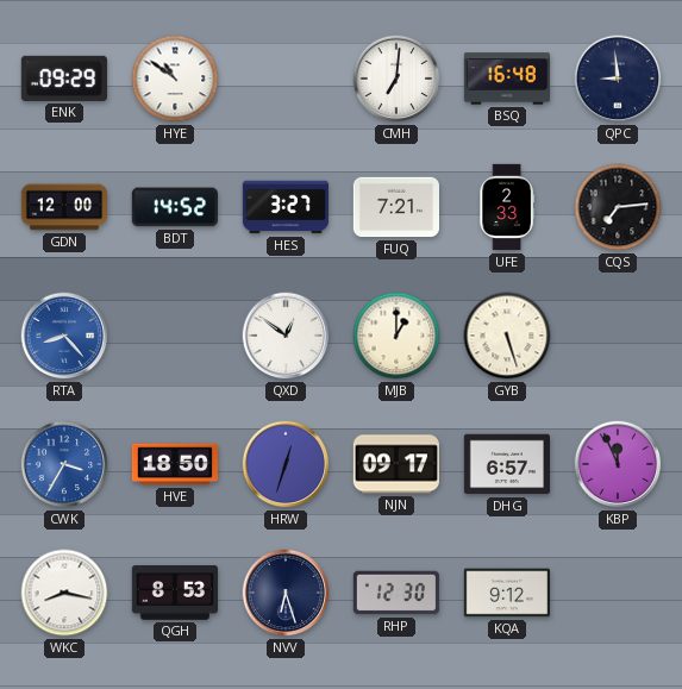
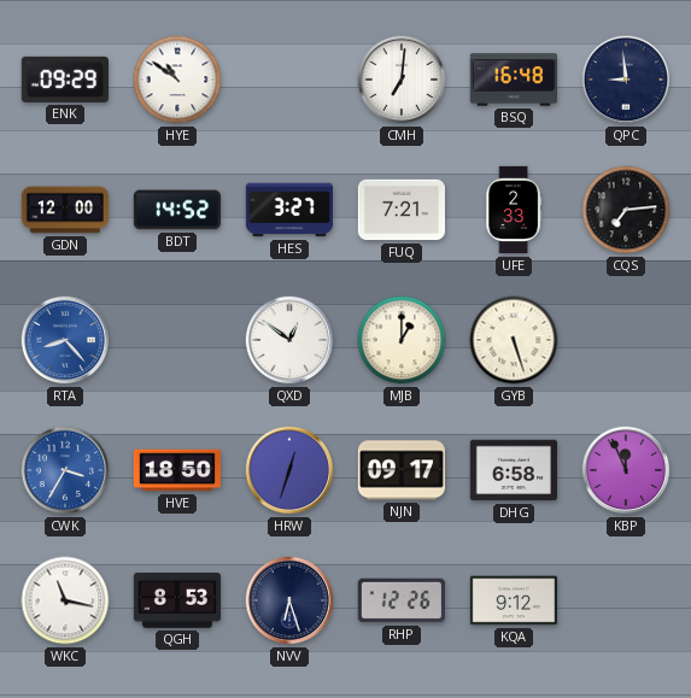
DHG: 6:57 -> 6:58
WKC: 8:17 -> 11:17
RHP: 12:30 -> 12:26
